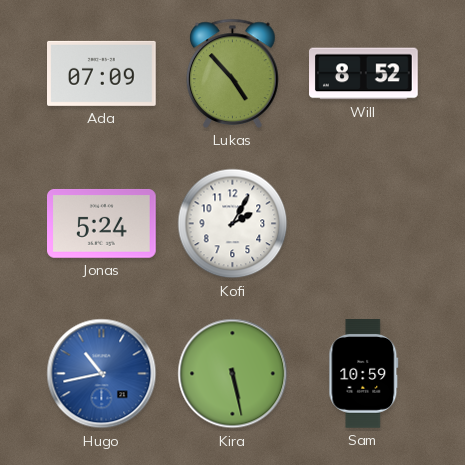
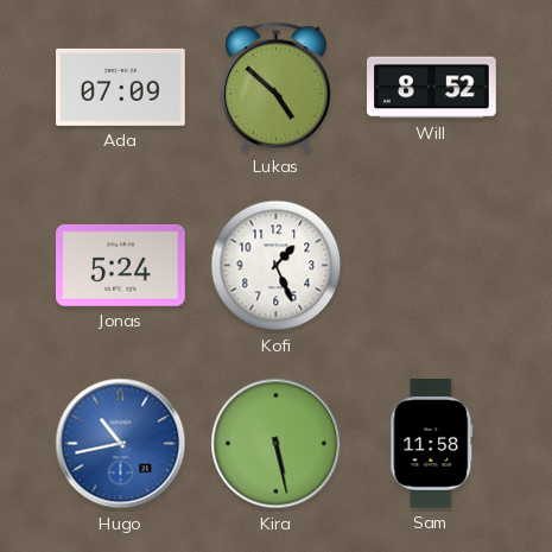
Lukas: 4:53 -> 4:52
Kofi: 2:05 -> 1:26
Sam: 10:59 -> 11:58
